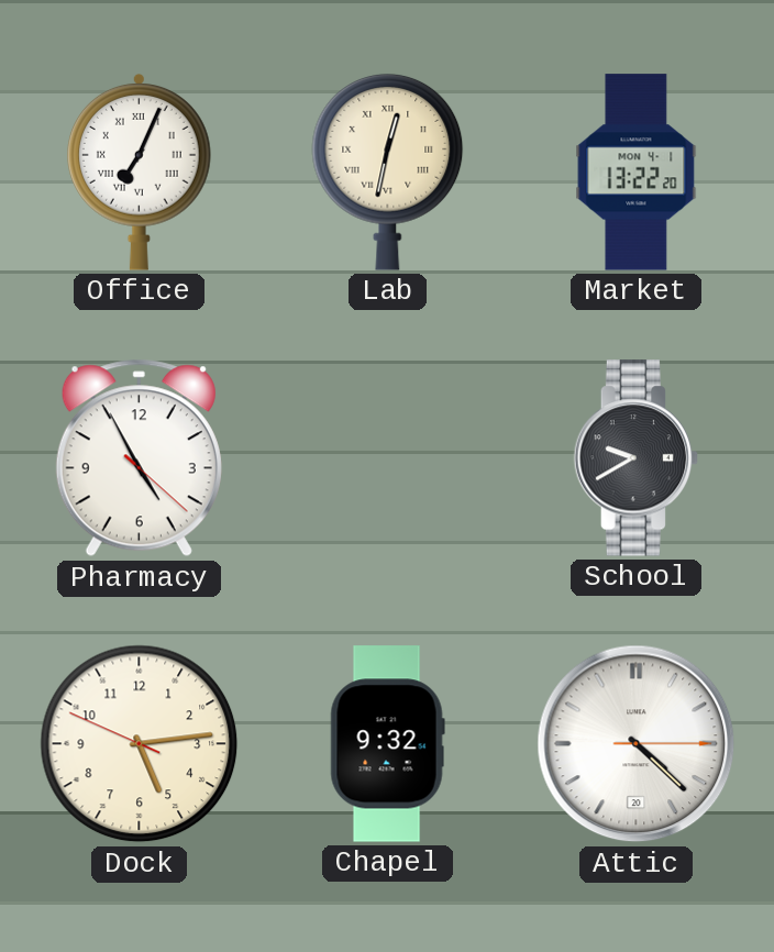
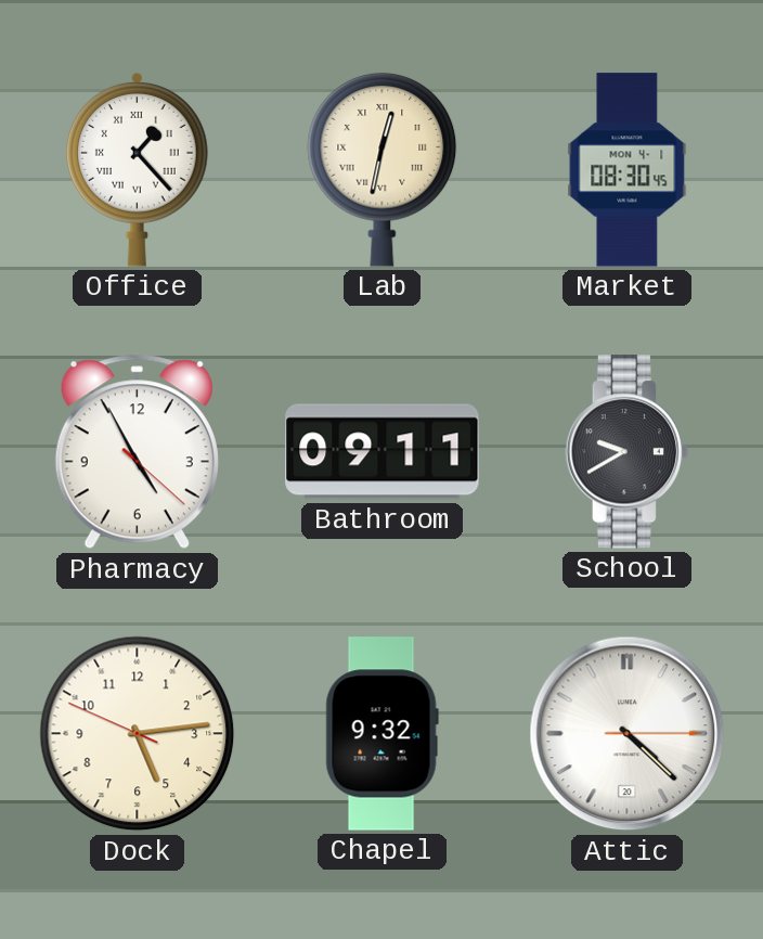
Office: 7:04 -> 1:23
Market: 13:22 -> 08:30
Bathroom: none -> 09:11
